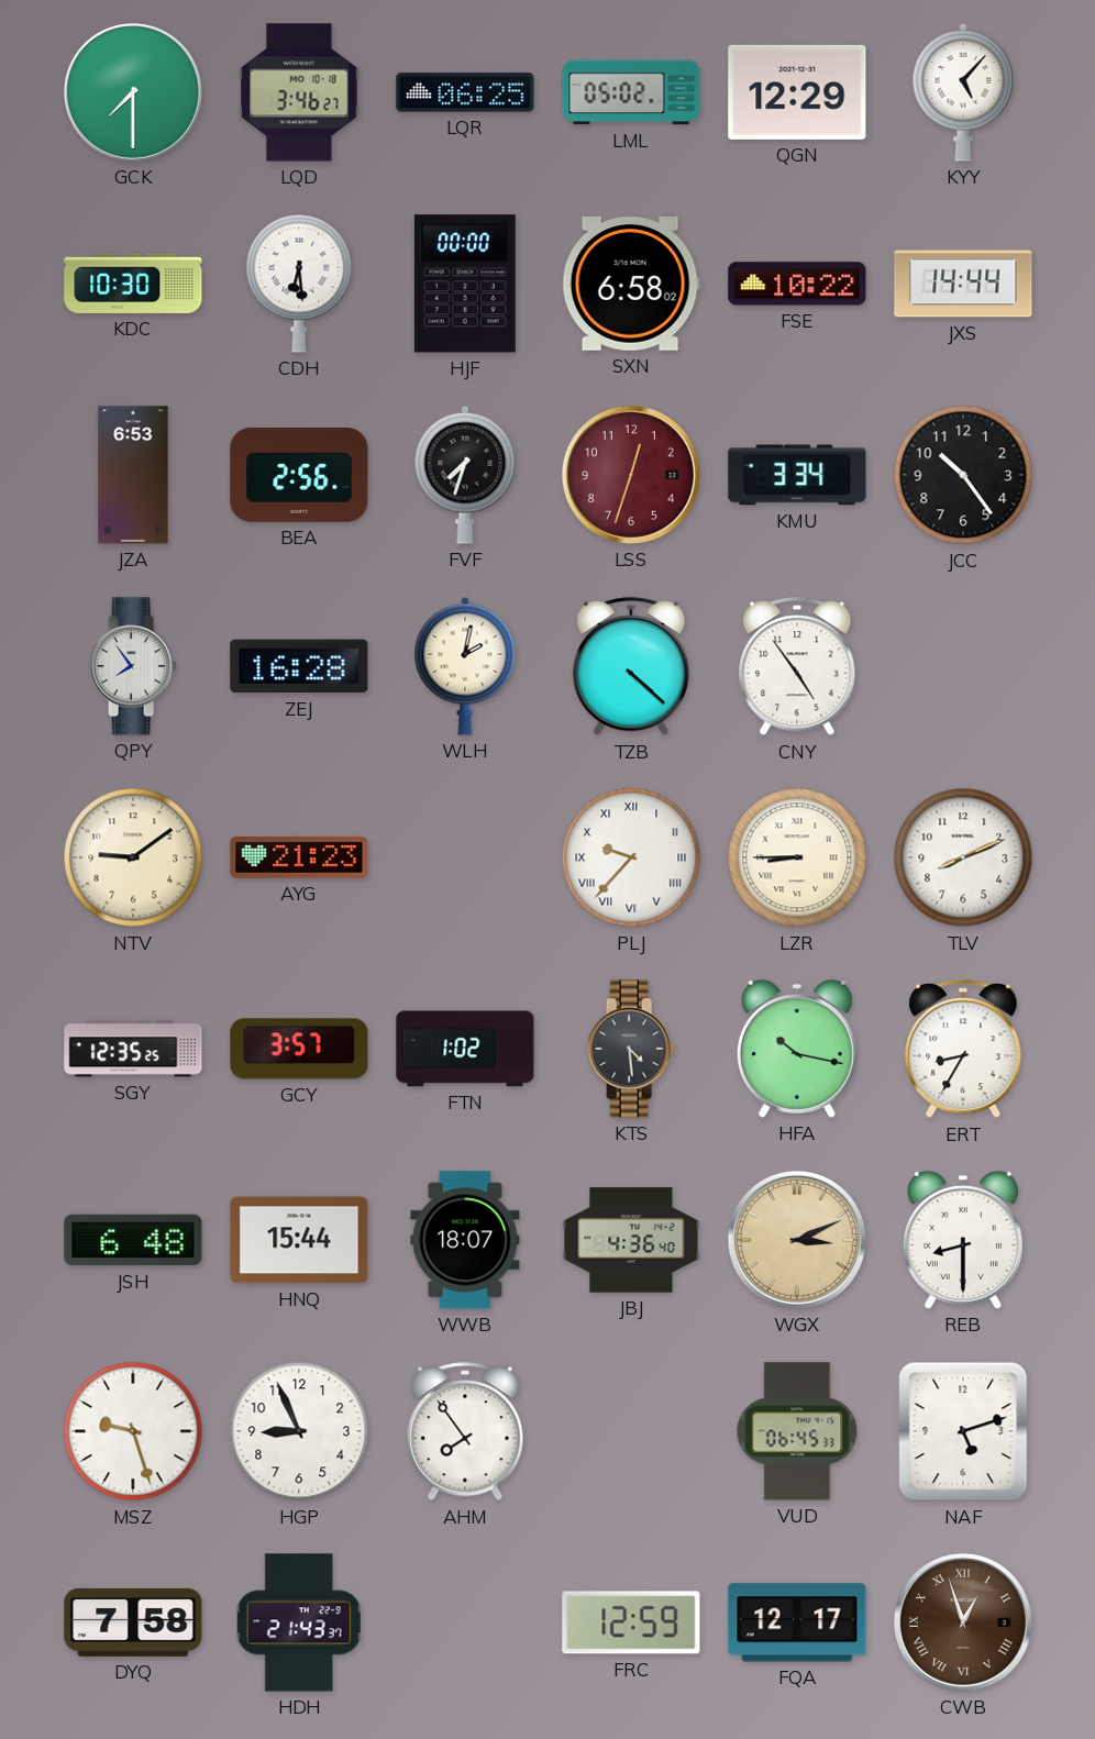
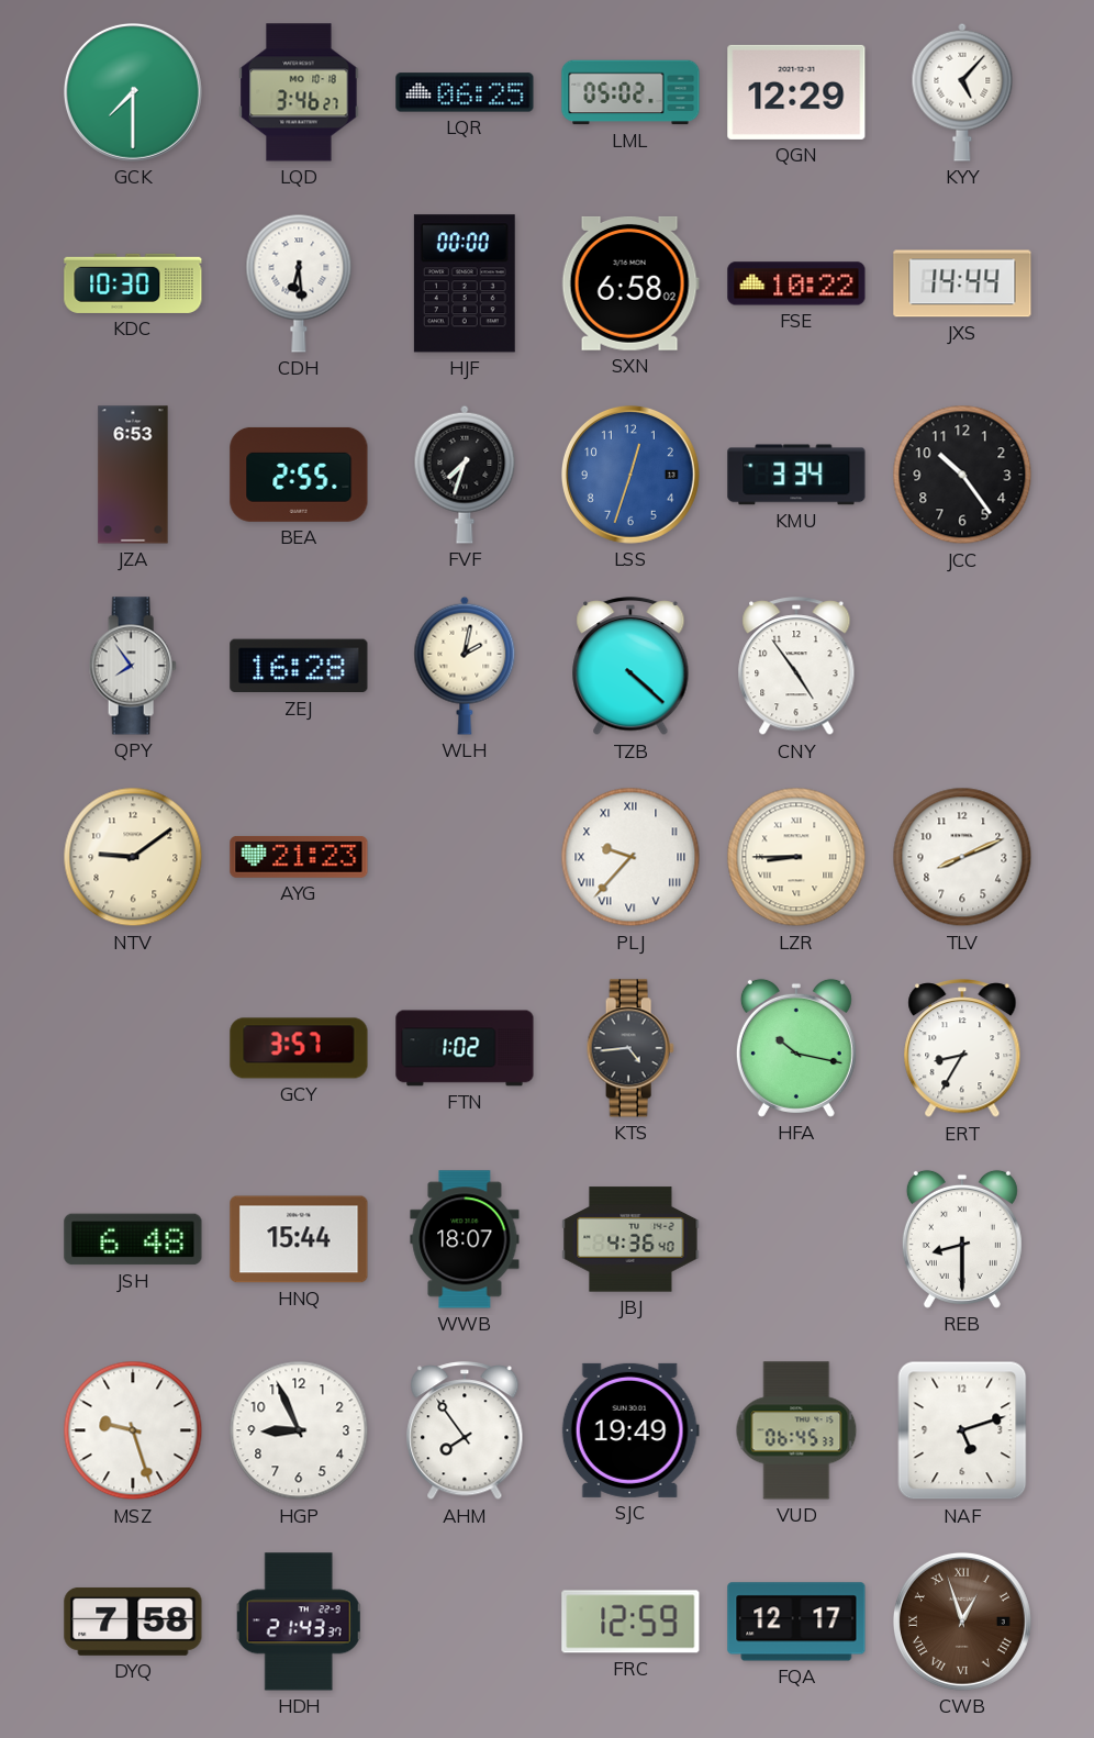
BEA: 2:56 -> 2:55
LSS dial: burgundy -> blue
SGY: 12:35 -> none
KTS: 4:29 -> 4:44
WGX: 3:11 -> none
SJC: none -> 19:49
